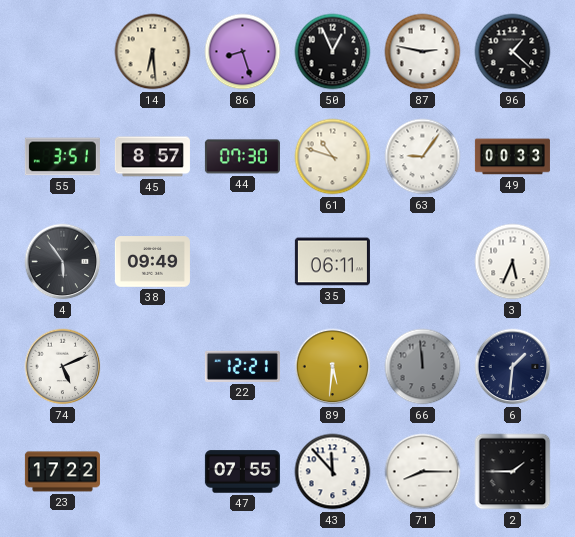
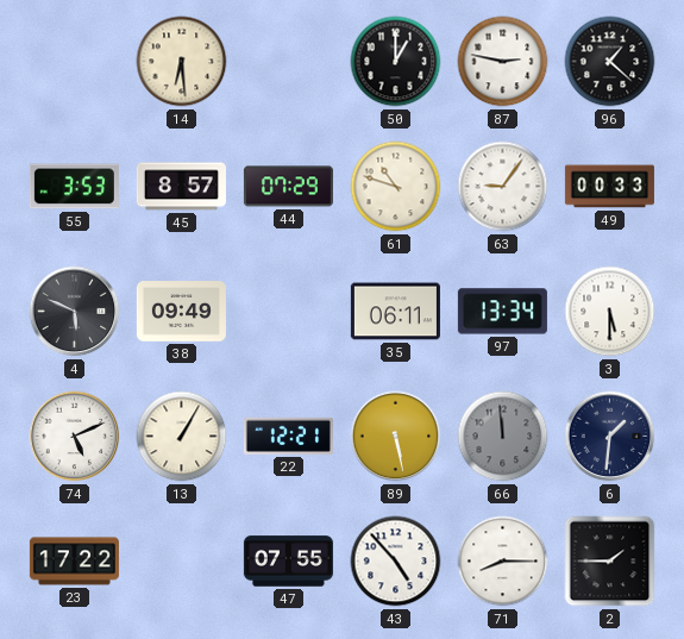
86: 8:27 -> none
50: 12:56 -> 1:00
55: 3:51 -> 3:53
44: 07:30 -> 07:29
4: 5:54 -> 5:49
97: none -> 13:34
3: 5:34 -> 5:30
13: none -> 1:05
89: 5:31 -> 5:28
43: 11:53 -> 4:53
